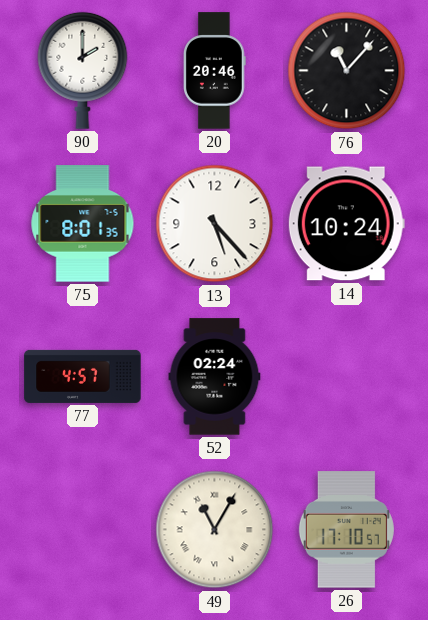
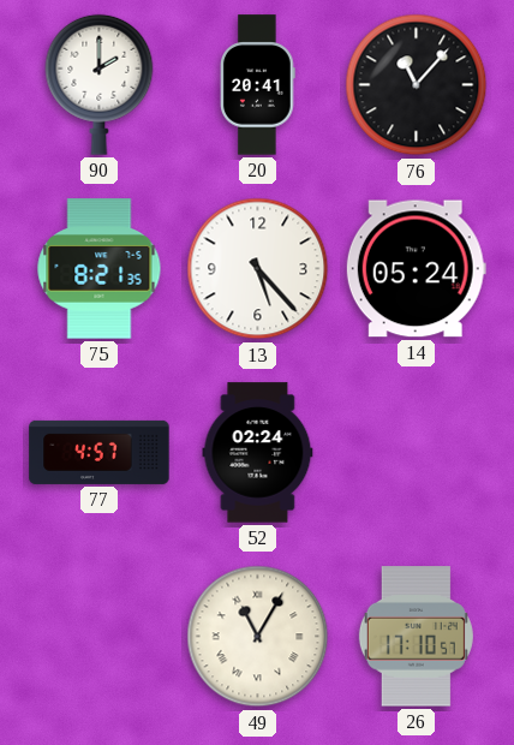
20: 20:46 -> 20:41
75: 8:01 -> 8:21
14: 10:24 -> 05:24
